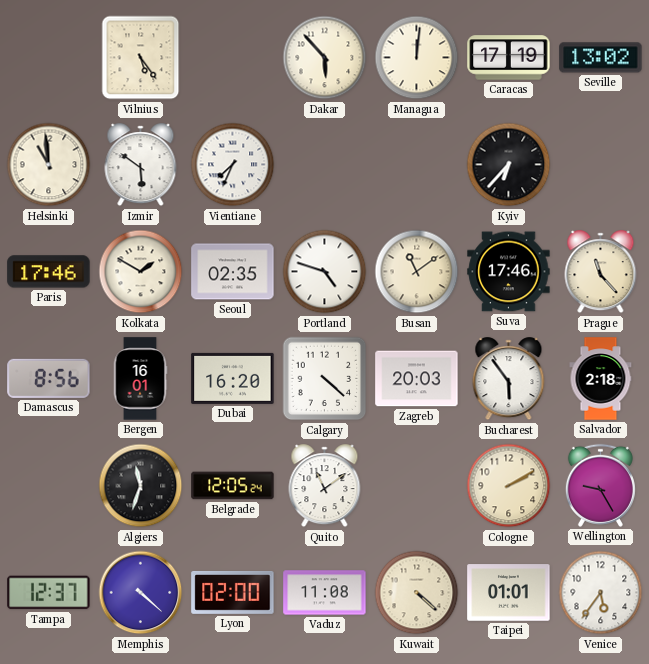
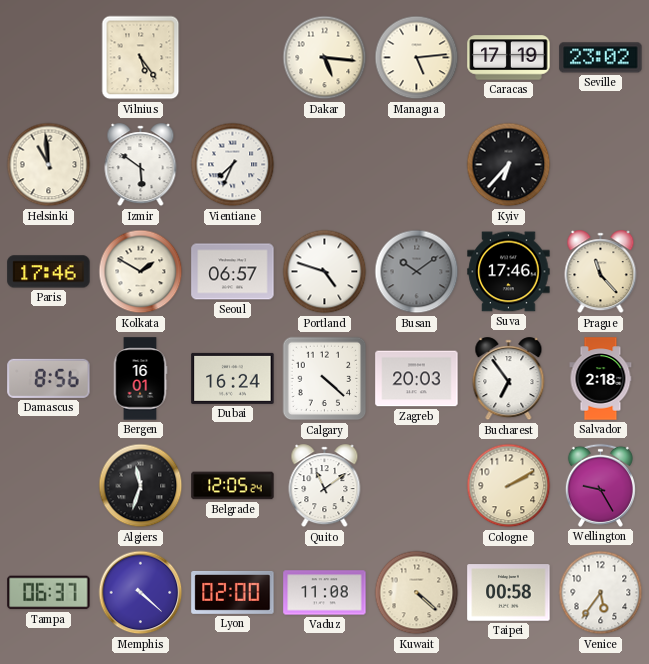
Dakar: 5:53 -> 5:16
Managua: 12:01 -> 5:14
Seville: 13:02 -> 23:02
Seoul: 02:35 -> 06:57
Busan: 11:09 -> 10:09
Busan dial: cream -> grey
Dubai: 16:20 -> 16:24
Bucharest: 5:54 -> 6:54
Tampa: 12:37 -> 06:37
Taipei: 01:01 -> 00:58
